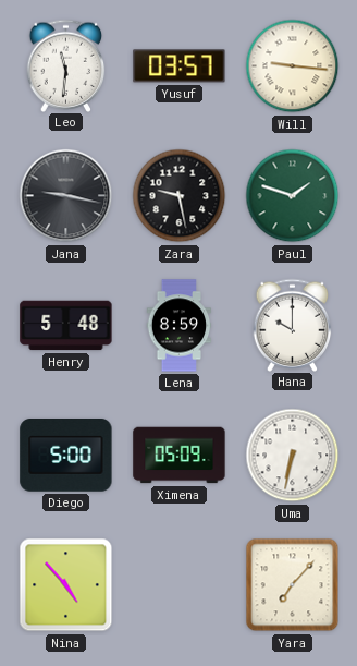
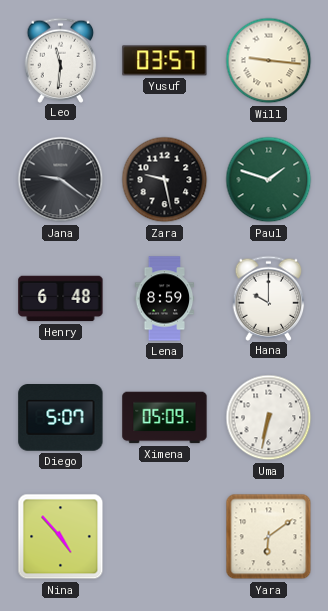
Jana: 9:17 -> 9:21
Henry: 5:48 -> 6:48
Diego: 5:00 -> 5:07
Yara: 7:07 -> 6:09
